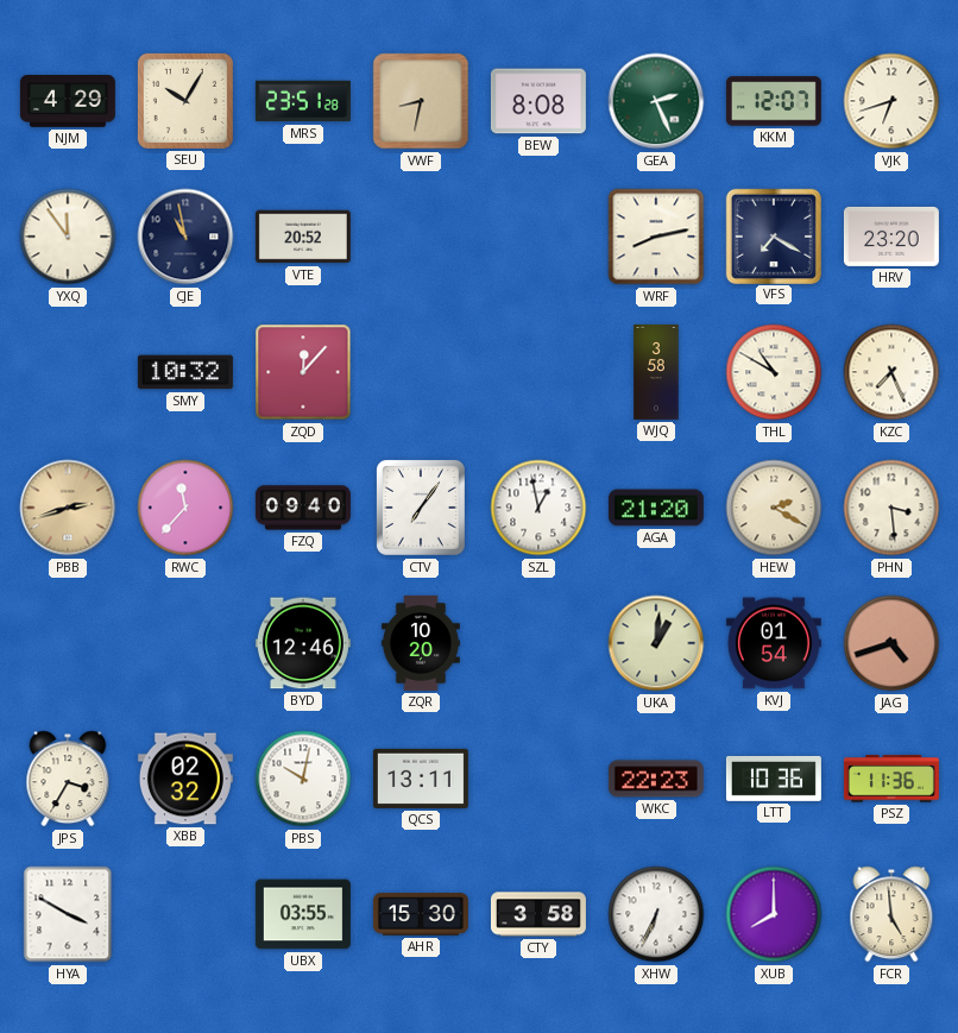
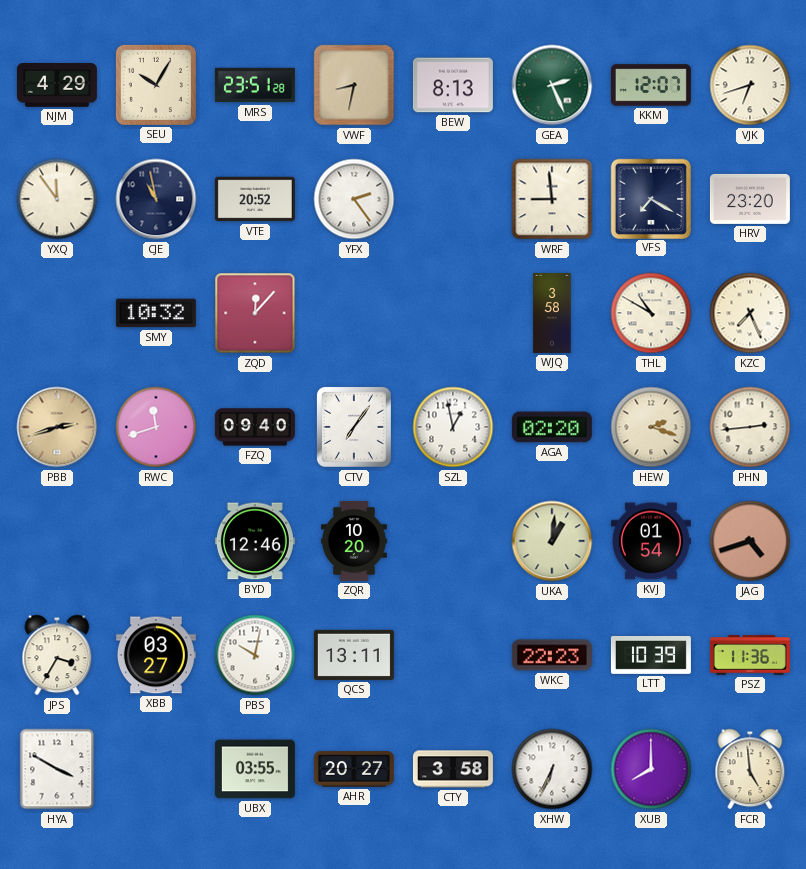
BEW: 8:08 -> 8:13
YFX: none -> 2:24
WRF: 8:13 -> 8:59
RWC: 11:37 -> 11:42
AGA: 21:20 -> 02:20
HEW: 2:20 -> 2:18
PHN: 3:29 -> 2:44
XBB: 02:32 -> 03:27
LTT: 10:36 -> 10:39
AHR: 15:30 -> 20:27
